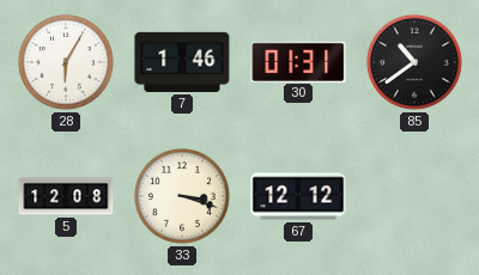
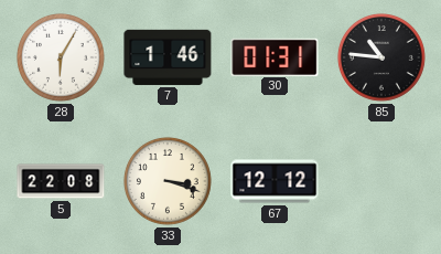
85: 10:39 -> 10:46
5: 12:08 -> 22:08
